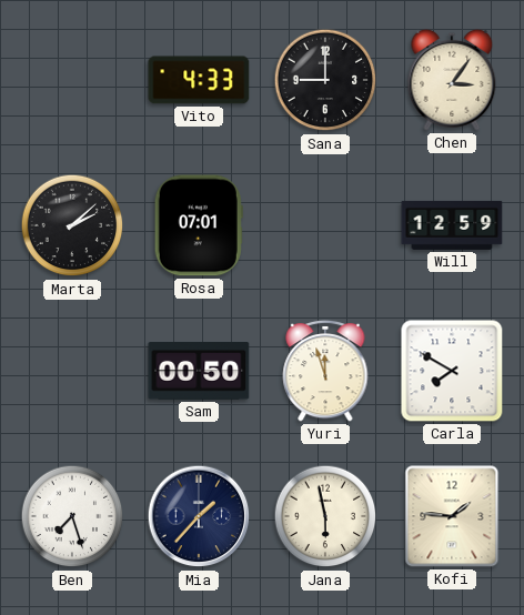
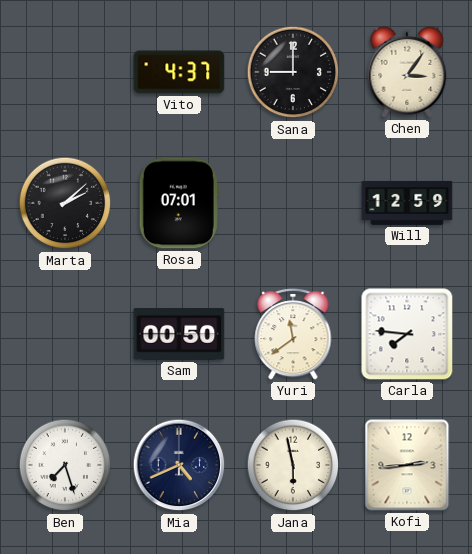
Vito: 4:33 -> 4:37
Yuri: 11:57 -> 11:39
Carla: 7:50 -> 7:46
Mia: 1:37 -> 4:41
Kofi: 1:46 -> 2:44
